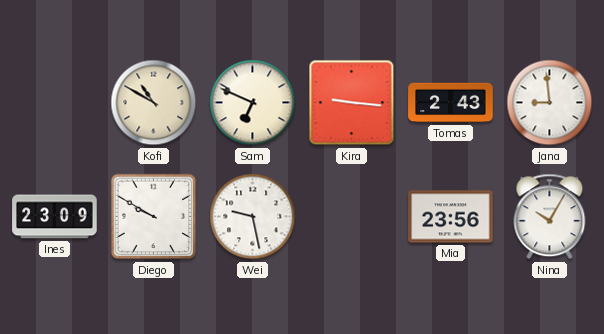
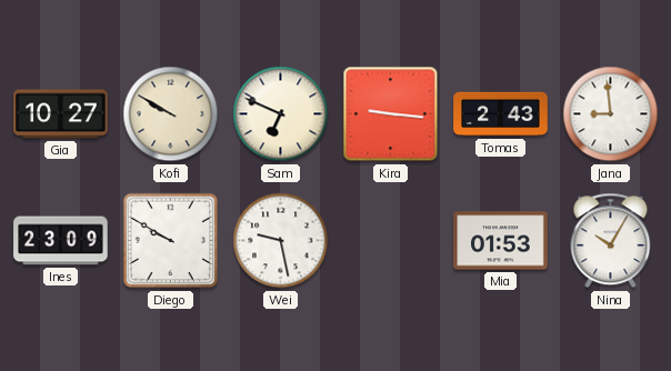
Gia: none -> 10:27
Kofi: 10:50 -> 9:50
Mia: 23:56 -> 01:53
